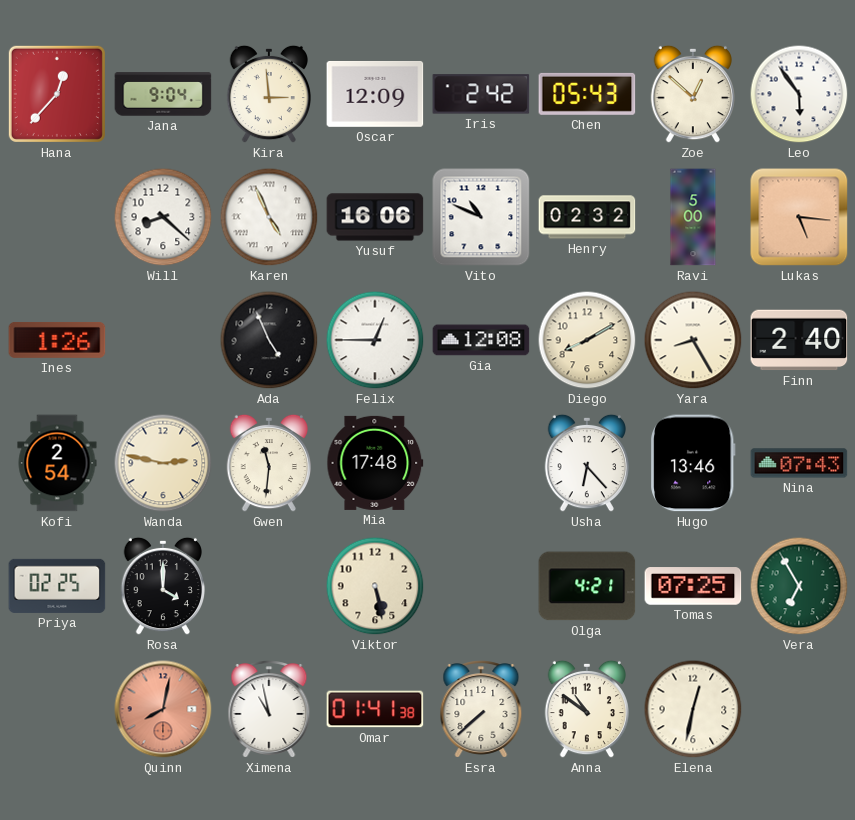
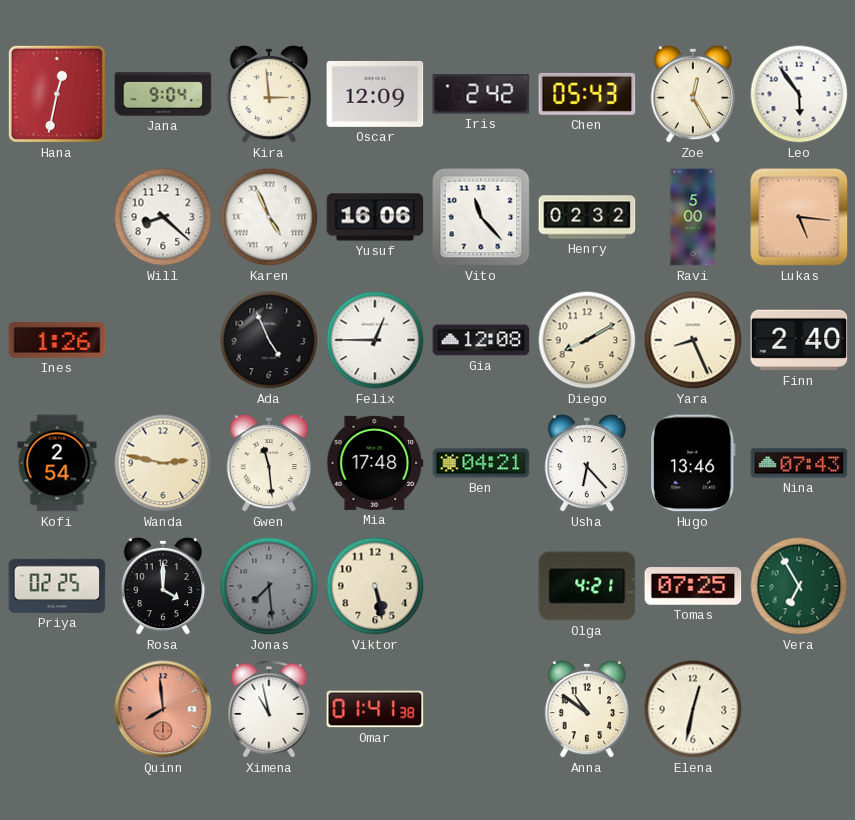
Hana: 12:37 -> 12:32
Zoe: 12:52 -> 12:25
Vito: 10:49 -> 11:23
Yara: 8:25 -> 8:26
Gwen: 11:31 -> 11:29
Ben: none -> 04:21
Jonas: none -> 7:29
Quinn: 8:02 -> 7:59
Esra: 7:38 -> none
